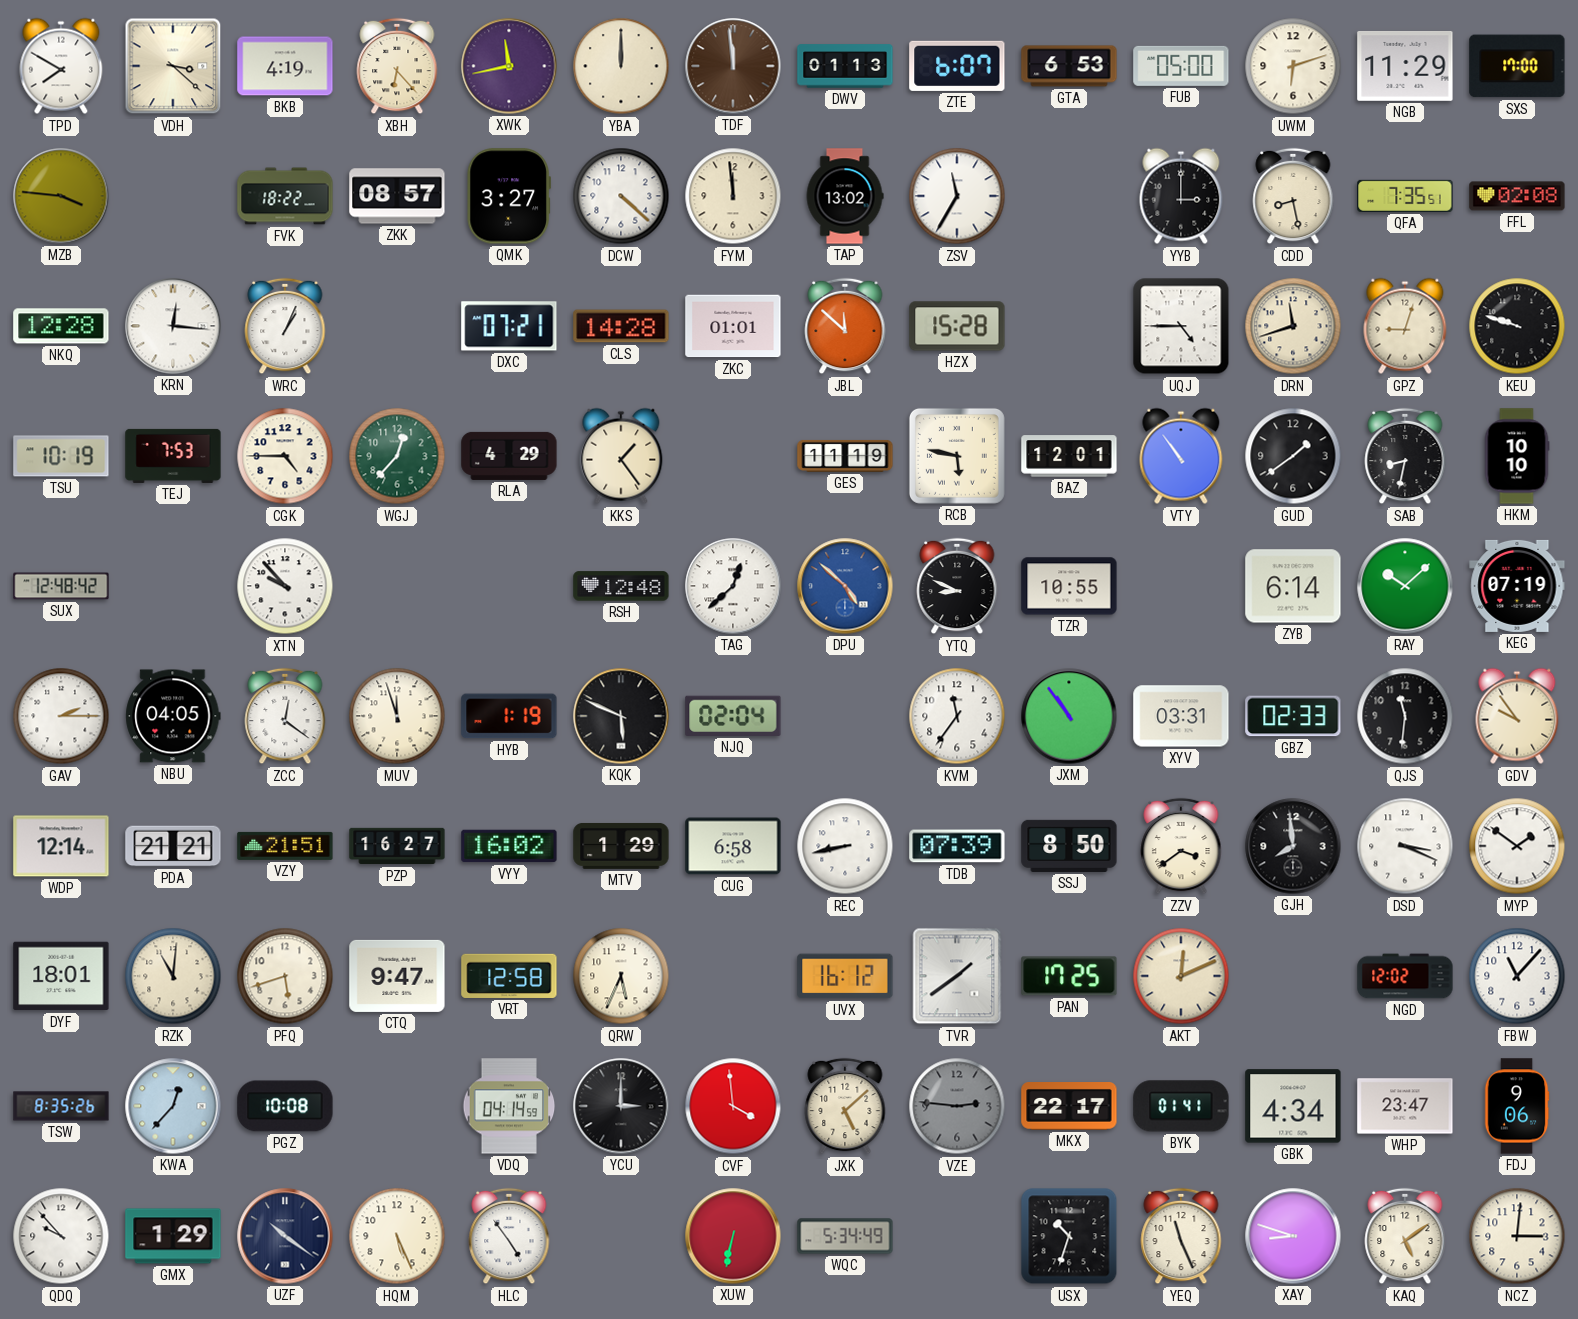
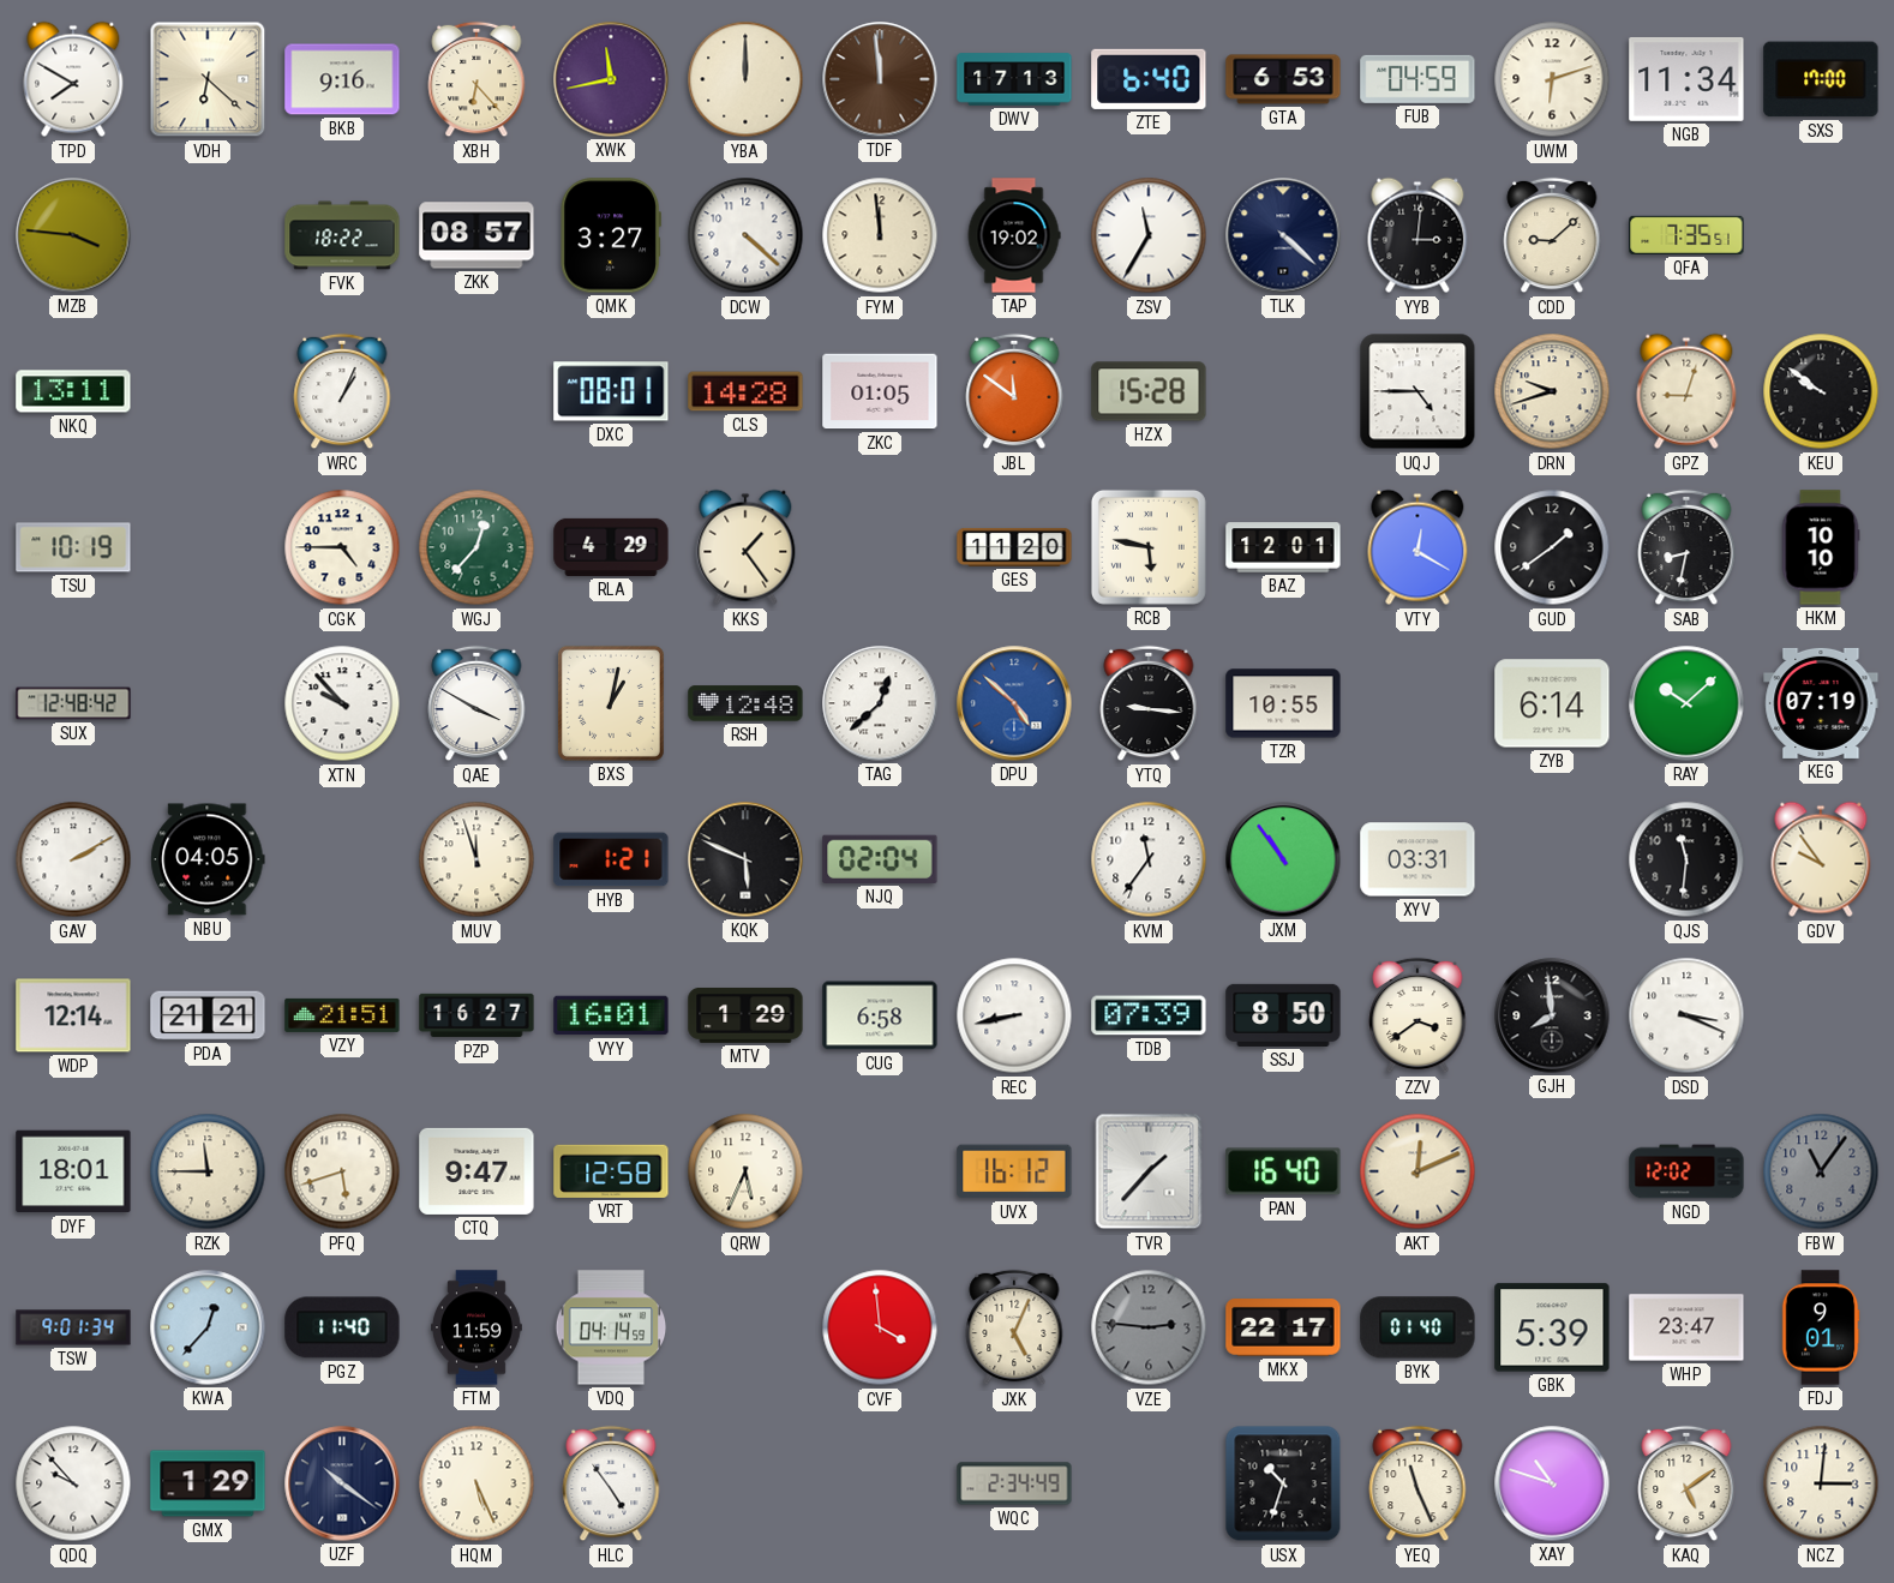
VDH: 3:22 -> 6:22
BKB: 4:19 -> 9:16
DWV: 01:13 -> 17:13
ZTE: 6:07 -> 6:40
FUB: 05:00 -> 04:59
NGB: 11:29 -> 11:34
TAP: 13:02 -> 19:02
TLK: none -> 4:22
YYB: 3:00 -> 3:01
CDD: 8:28 -> 9:08
FFL: 02:08 -> none
NKQ: 12:28 -> 13:11
KRN: 12:16 -> none
DXC: 07:21 -> 08:01
ZKC: 01:01 -> 01:05
JBL: 11:52 -> 11:51
DRN: 11:42 -> 9:42
KEU: 9:48 -> 9:51
TEJ: 7:53 -> none
GES: 11:19 -> 11:20
VTY: 10:54 -> 12:20
QAE: none -> 3:50
BXS: none -> 1:02
YTQ: 8:49 -> 9:16
GAV: 2:15 -> 2:10
ZCC: 12:21 -> none
HYB: 1:19 -> 1:21
GBZ: 02:33 -> none
VYY: 16:02 -> 16:01
MYP: 1:51 -> none
RZK: 11:01 -> 11:45
TVR: 1:39 -> 1:37
PAN: 17:25 -> 16:40
FBW: 11:07 -> 11:06
FBW dial: white -> grey
TSW: 8:35 -> 9:01
PGZ: 10:08 -> 11:40
FTM: none -> 11:59
YCU: 3:00 -> none
JXK: 5:08 -> 5:04
BYK: 01:41 -> 01:40
GBK: 4:34 -> 5:39
FDJ: 9:06 -> 9:01
XUW: 6:32 -> none
WQC: 5:34 -> 2:34
XAY: 8:48 -> 10:48
